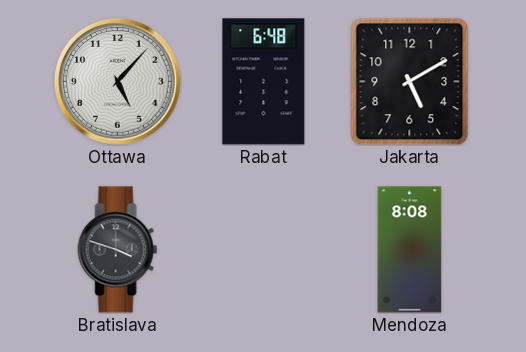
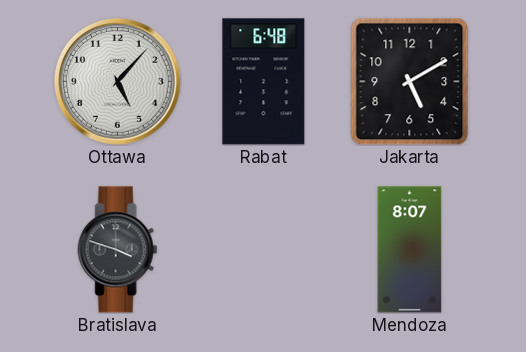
Mendoza: 8:08 -> 8:07
